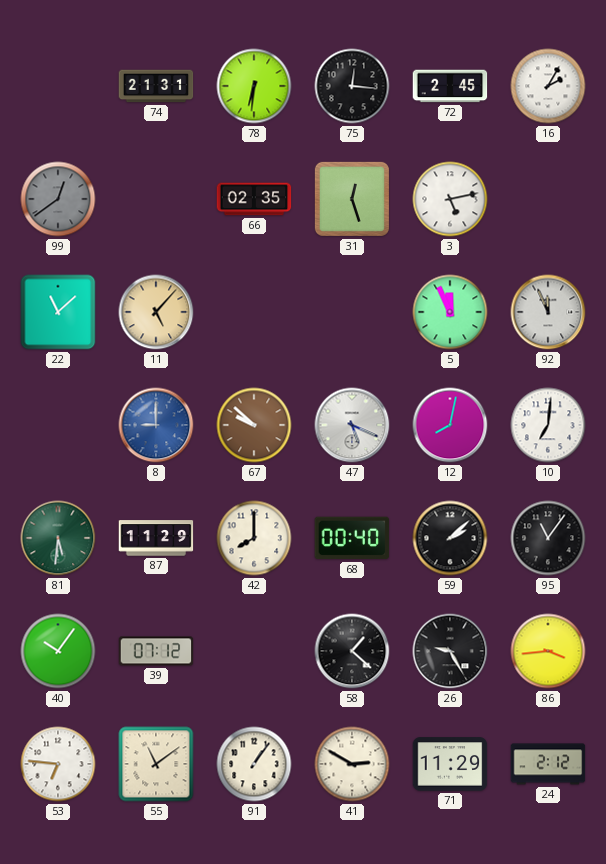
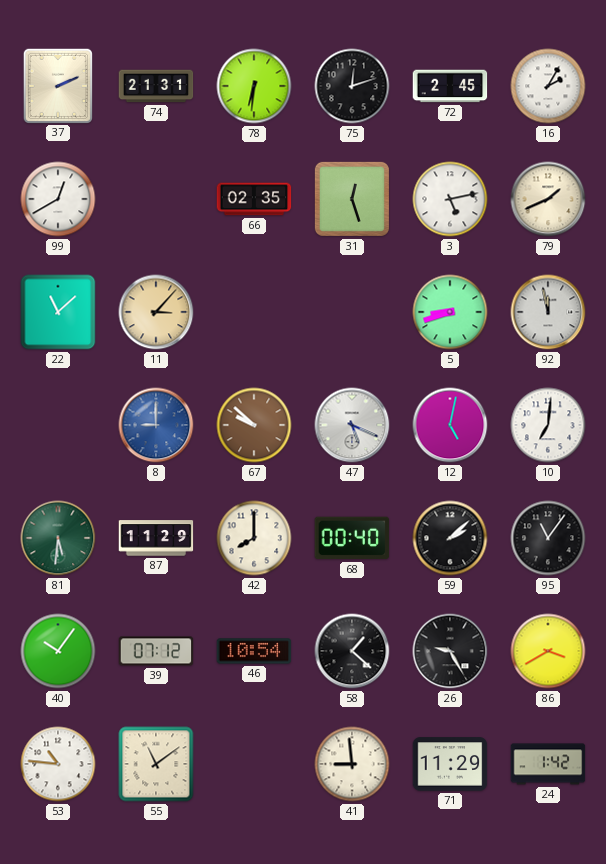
37: none -> 2:11
75: 12:16 -> 12:12
99: 12:39 -> 12:40
99 dial: grey -> white
79: none -> 1:41
11: 5:07 -> 3:07
5: 11:56 -> 8:42
92: 11:56 -> 11:58
12: 8:02 -> 5:02
46: none -> 10:54
86: 3:44 -> 3:40
53: 6:46 -> 10:46
91: 1:06 -> none
41: 2:50 -> 8:59
24: 2:12 -> 1:42
